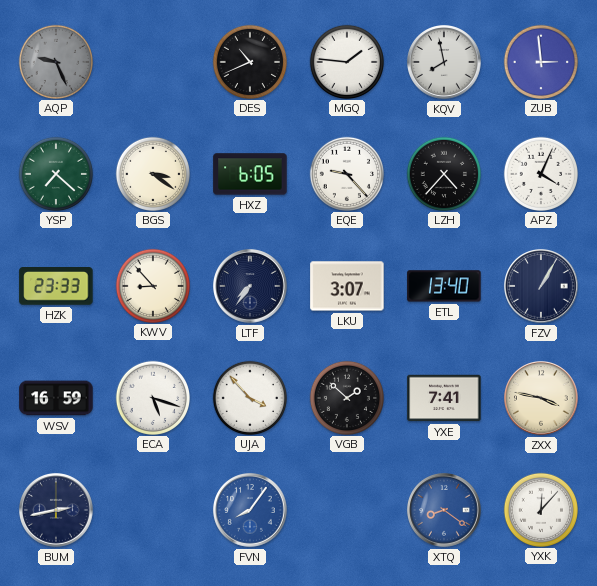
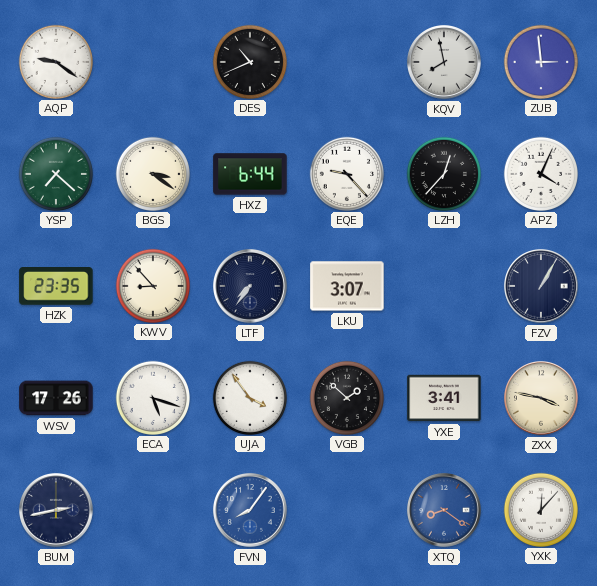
AQP: 9:26 -> 9:21
AQP dial: grey -> white
MGQ: 1:46 -> none
HXZ: 6:05 -> 6:44
LZH: 4:37 -> 12:37
HZK: 23:33 -> 23:35
ETL: 13:40 -> none
WSV: 16:59 -> 17:26
UJA: 3:53 -> 3:54
YXE: 7:41 -> 3:41
